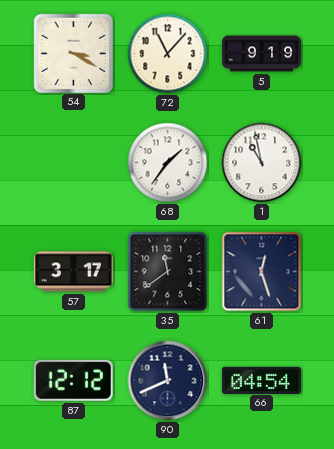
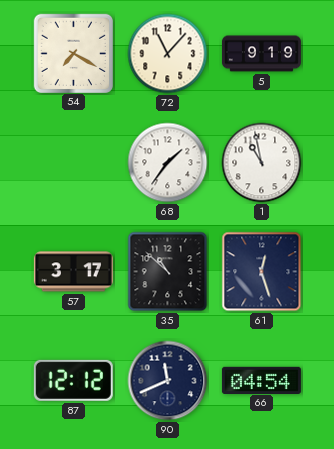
54: 3:20 -> 7:20
35: 11:39 -> 10:52
